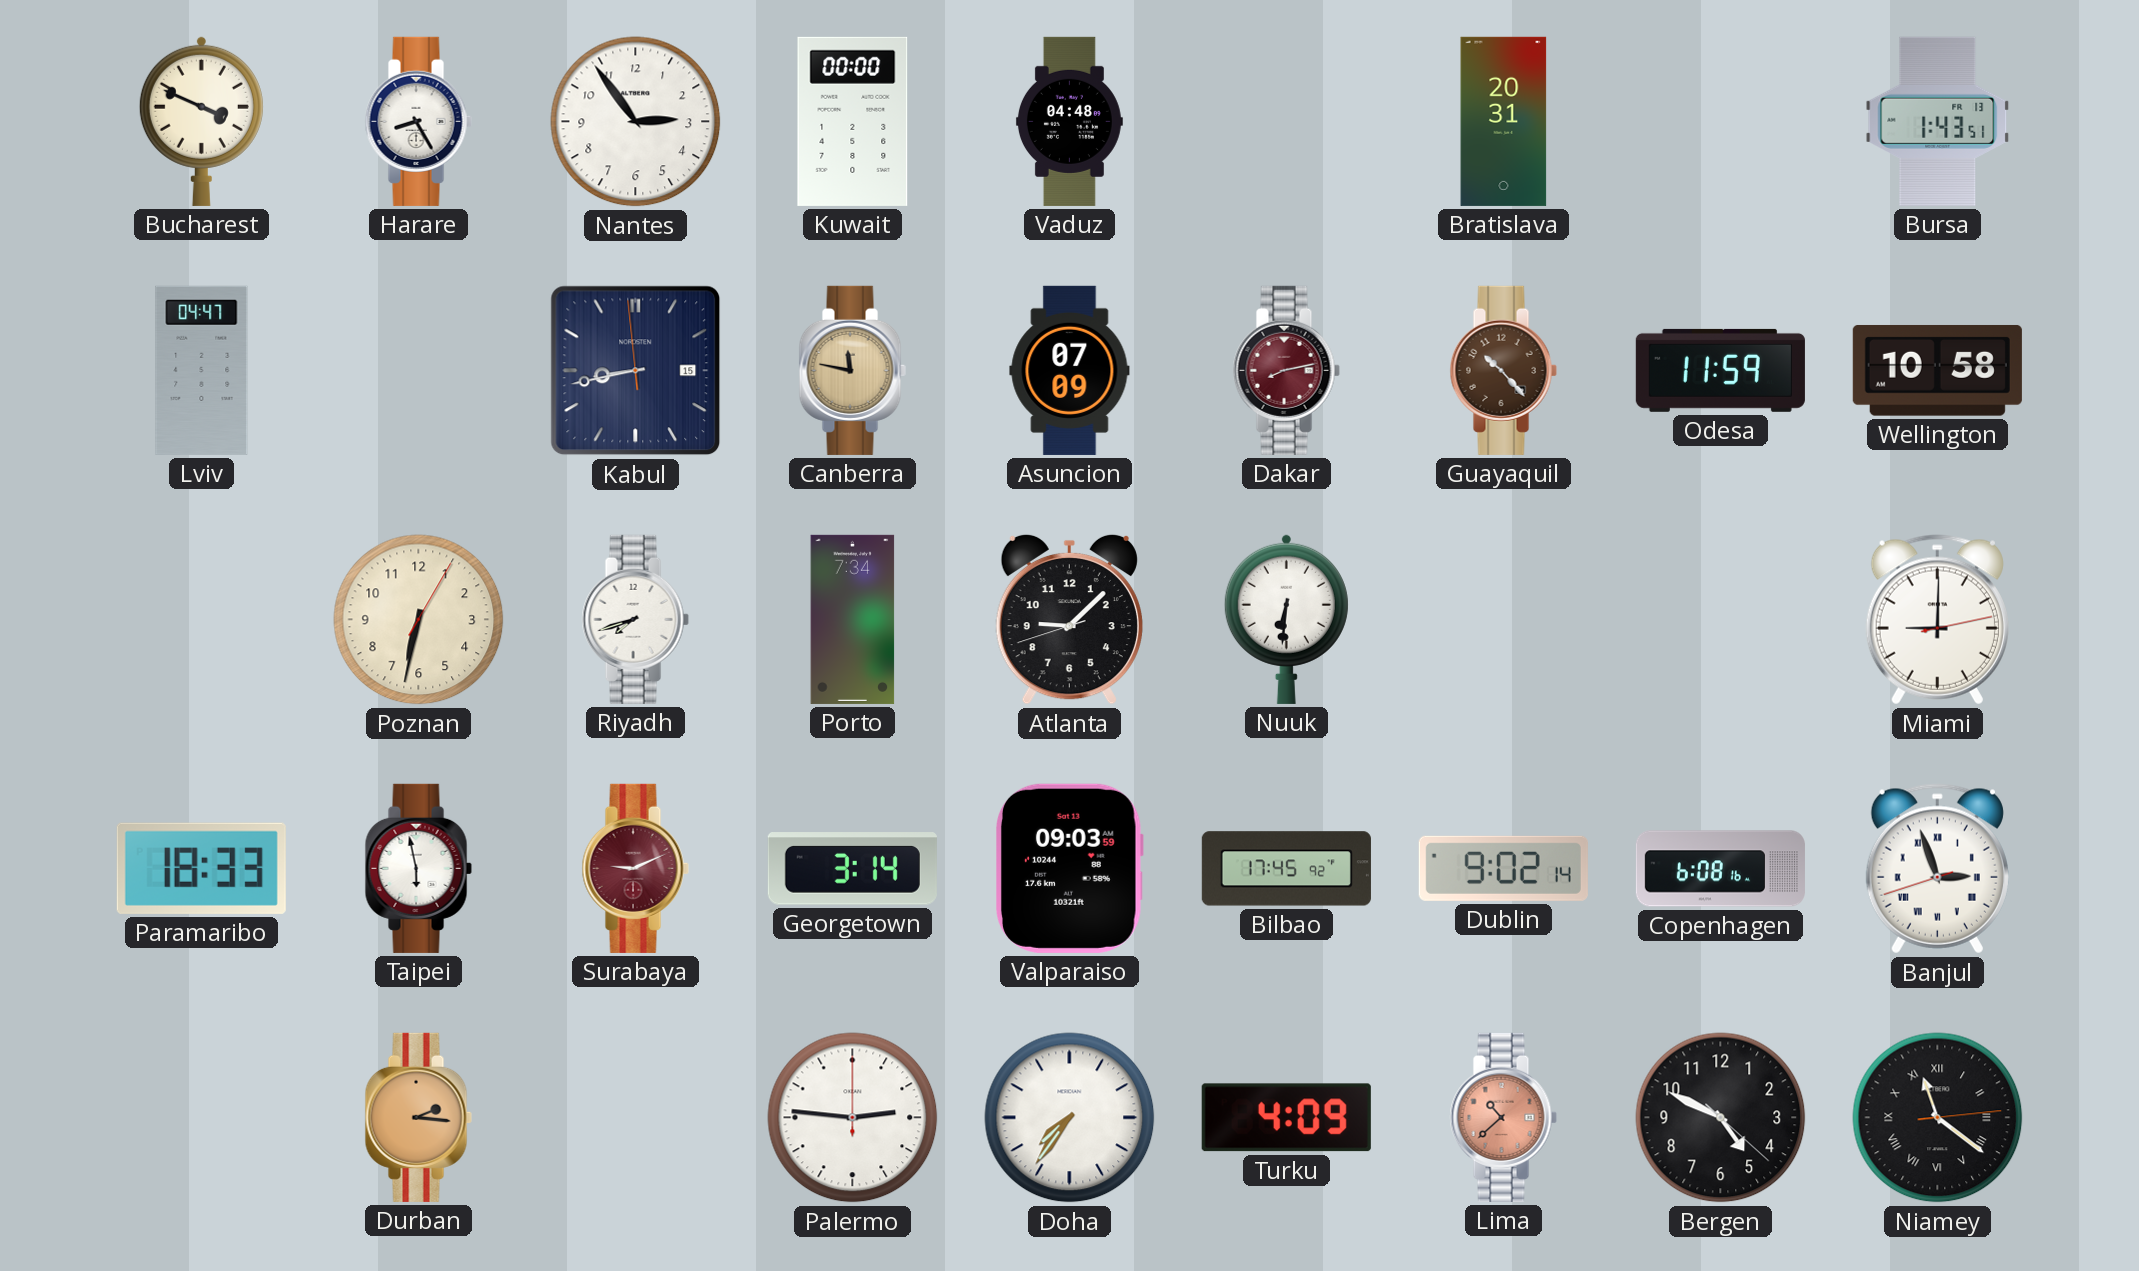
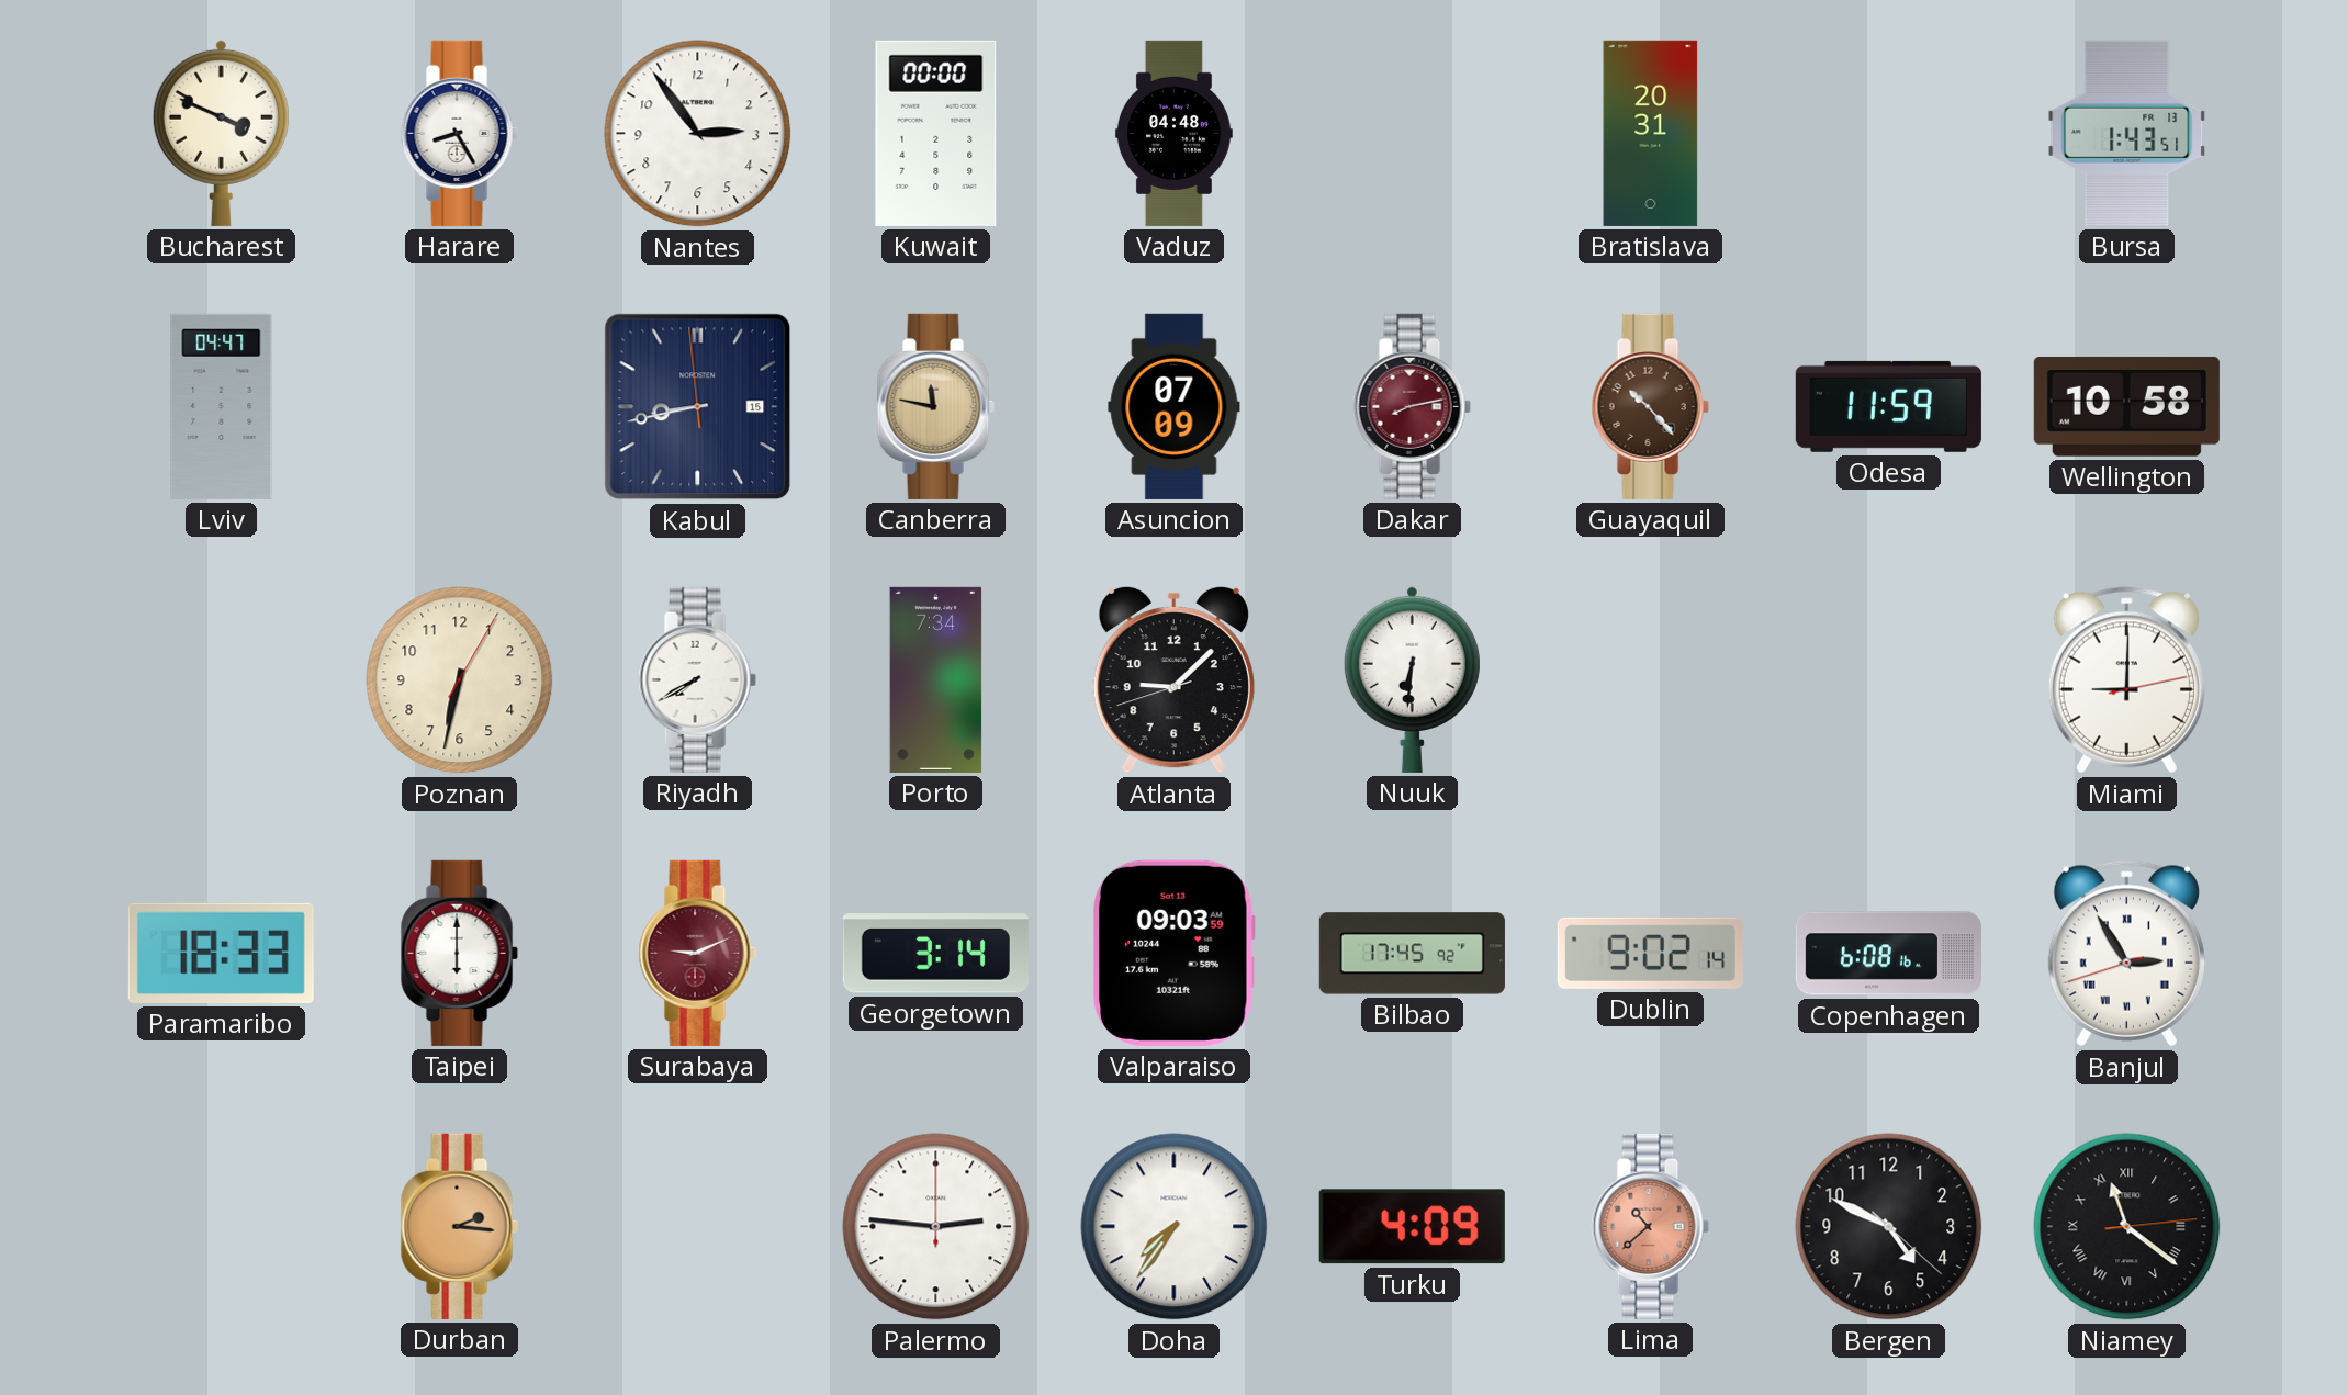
Riyadh: 7:42 -> 7:40
Taipei: 5:58 -> 6:00
Banjul: 2:56 -> 2:54
